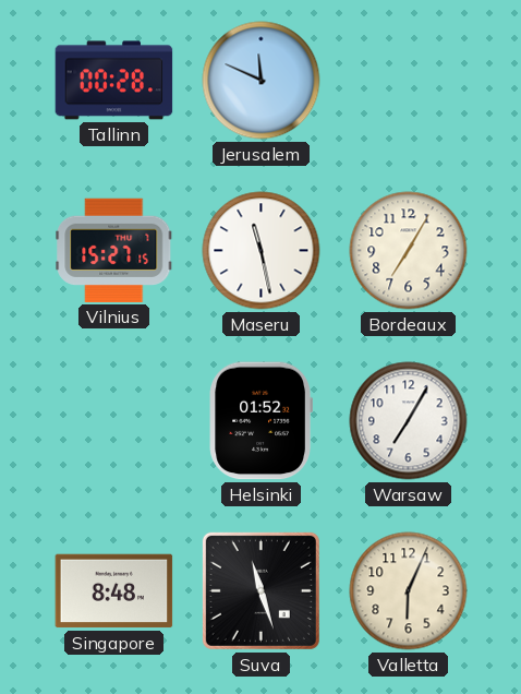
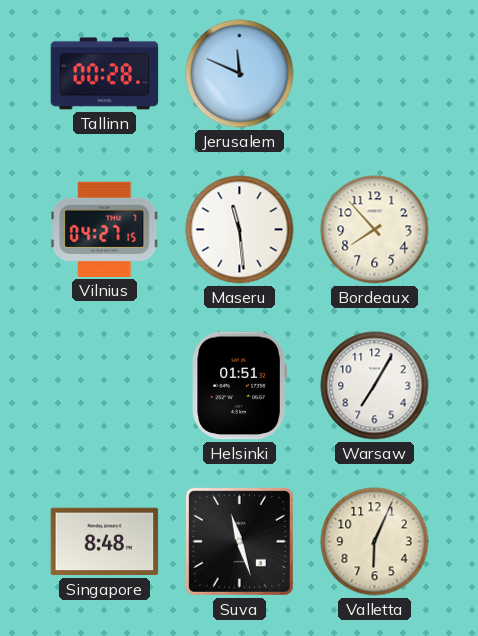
Vilnius: 15:27 -> 04:27
Maseru: 11:28 -> 11:29
Bordeaux: 7:05 -> 7:53
Helsinki: 01:52 -> 01:51
